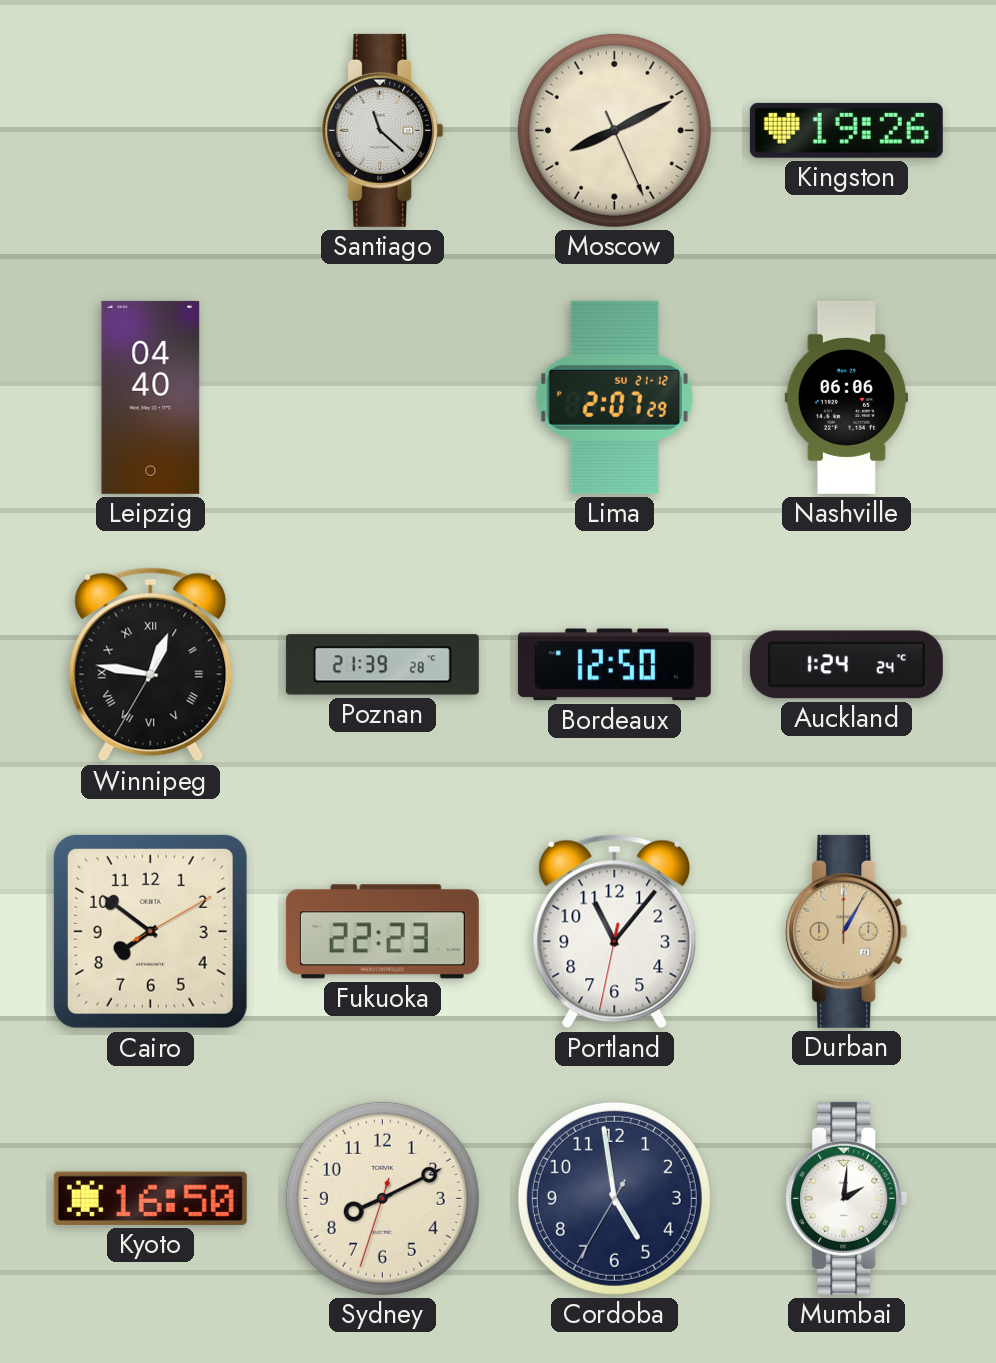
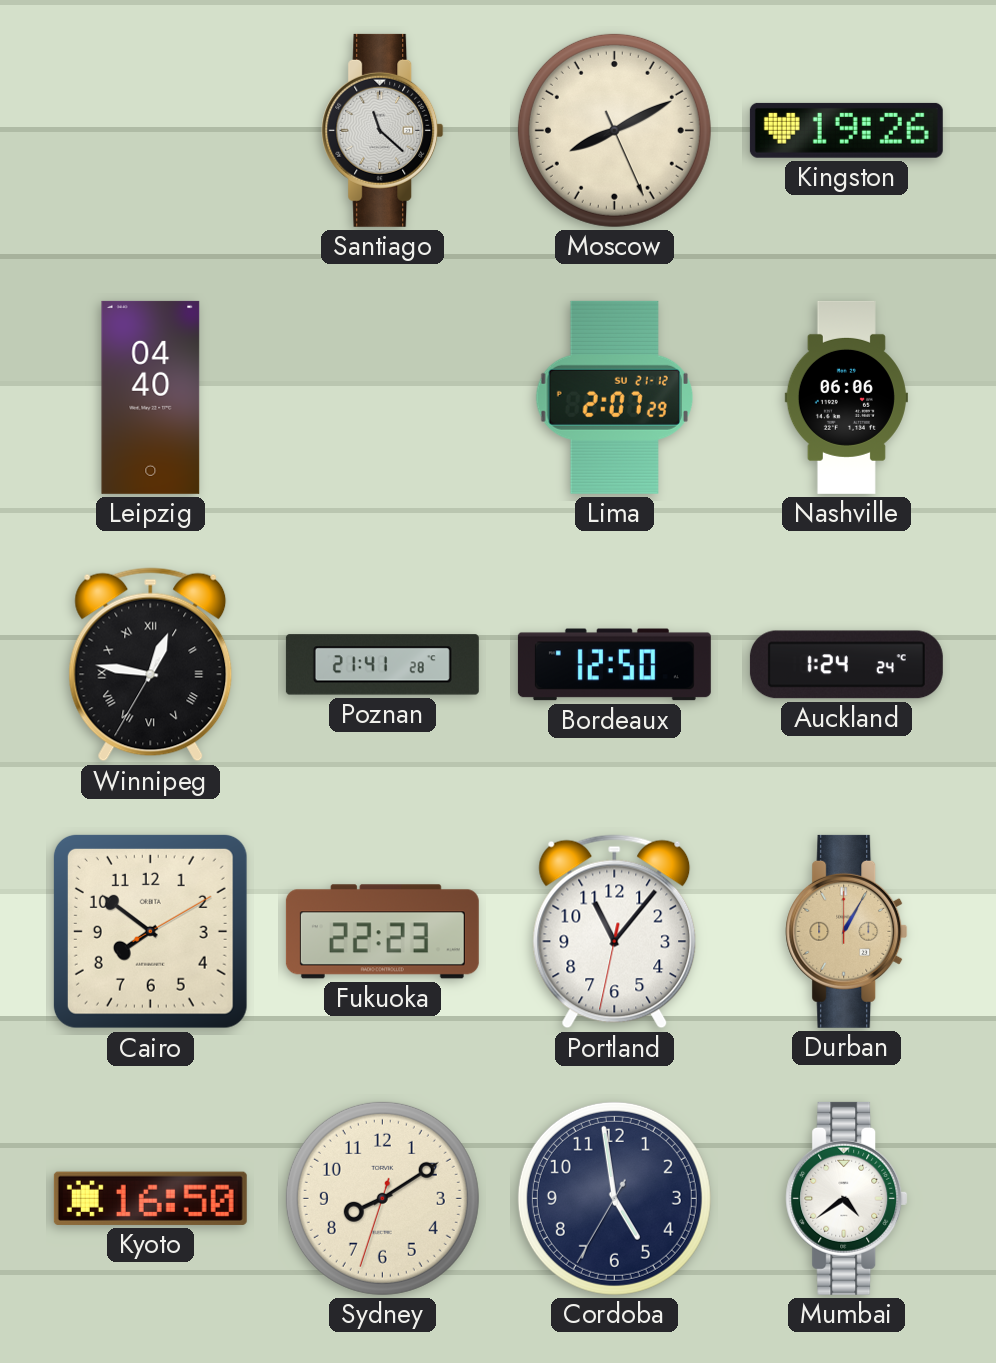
Poznan: 21:39 -> 21:41
Sydney: 8:10 -> 8:09
Mumbai: 2:01 -> 4:39
